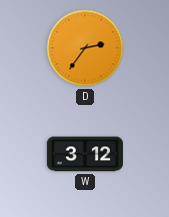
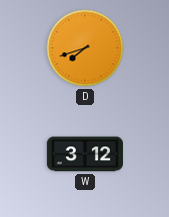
D: 2:36 -> 7:42
